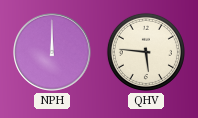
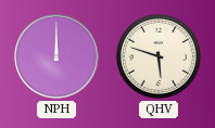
QHV: 5:46 -> 5:48
